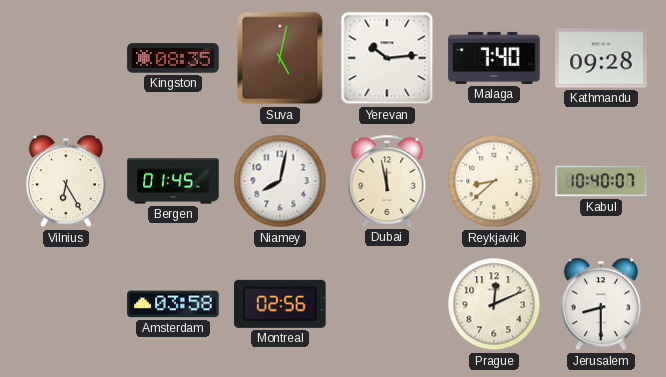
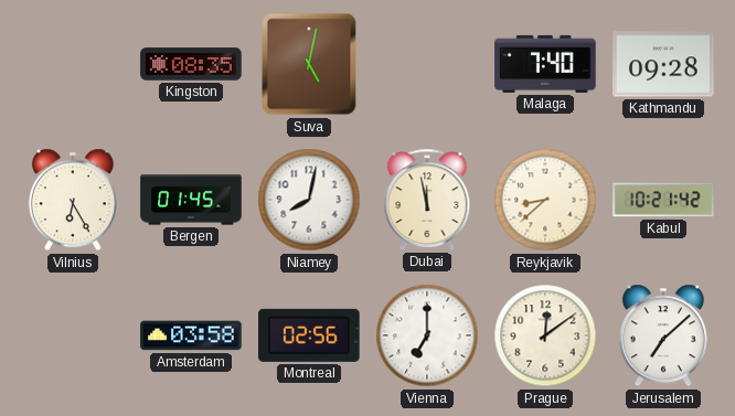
Yerevan: 10:14 -> none
Kabul: 10:40 -> 10:21
Vienna: none -> 7:00
Prague: 12:11 -> 12:09
Jerusalem: 8:30 -> 7:08
